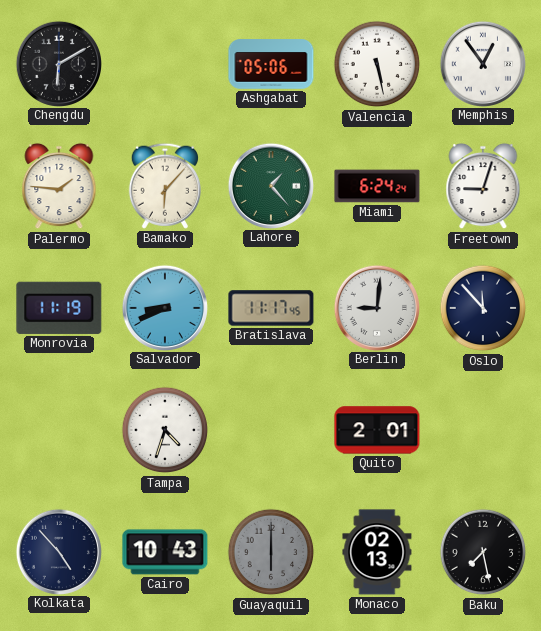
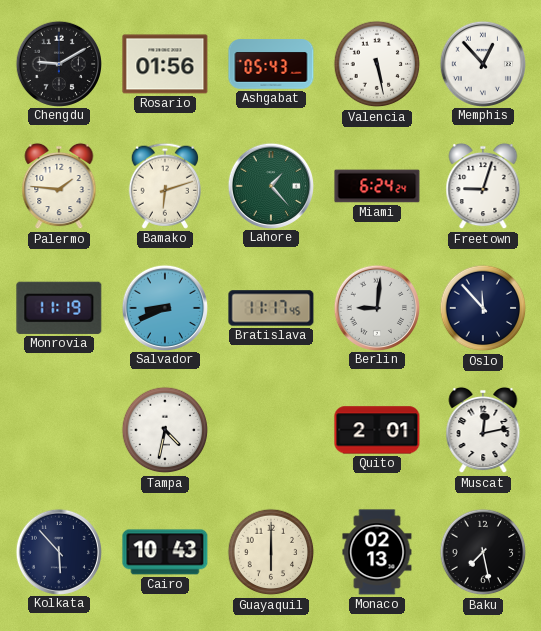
Chengdu: 6:10 -> 9:10
Rosario: none -> 01:56
Ashgabat: 05:06 -> 05:43
Memphis: 12:54 -> 12:53
Bamako: 6:07 -> 6:12
Tampa: 4:33 -> 4:32
Muscat: none -> 12:13
Kolkata: 4:53 -> 5:53
Guayaquil dial: grey -> cream
